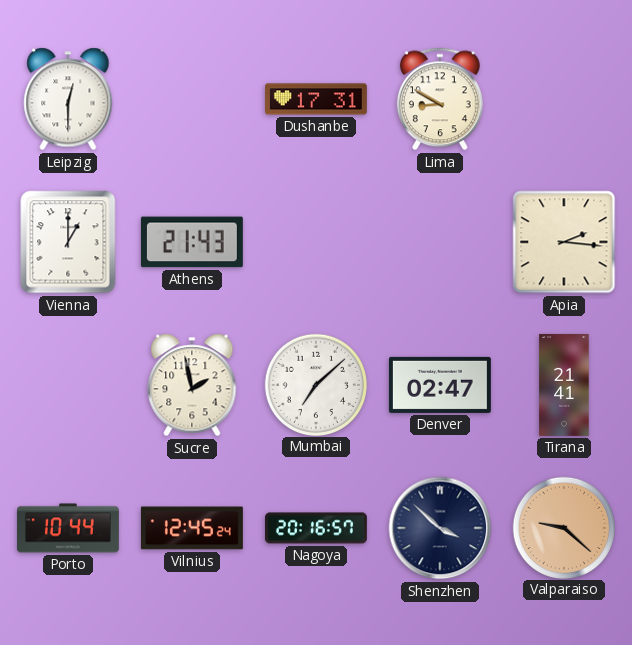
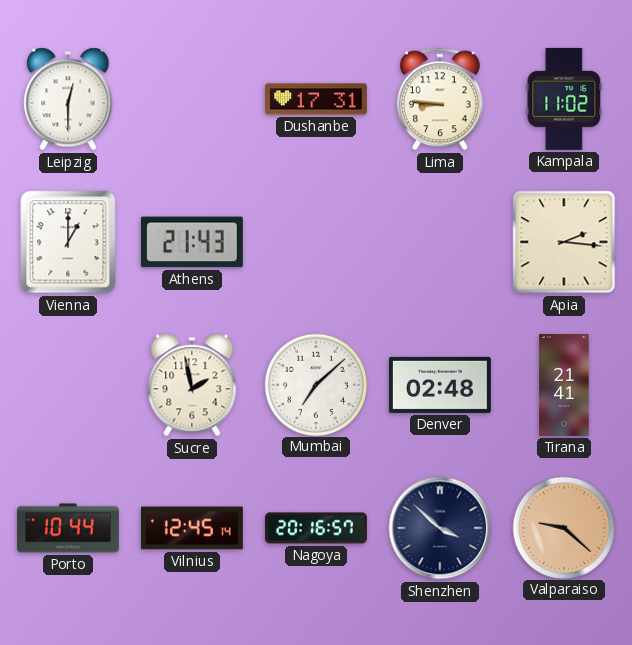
Lima: 8:50 -> 8:46
Kampala: none -> 11:02
Denver: 02:47 -> 02:48
Vilnius: 12:45:24 -> 12:45:14
